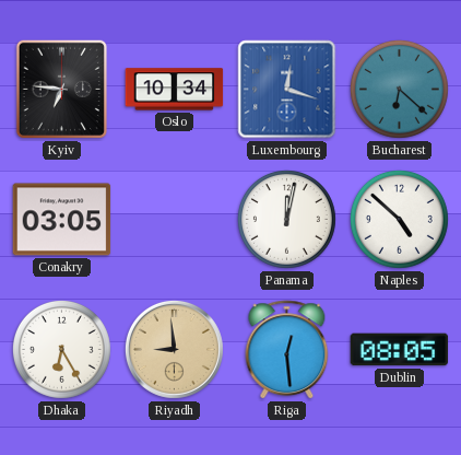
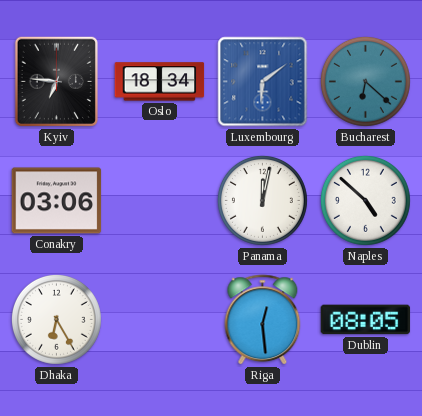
Oslo: 10:34 -> 18:34
Luxembourg: 12:18 -> 6:09
Conakry: 03:05 -> 03:06
Riyadh: 8:59 -> none
